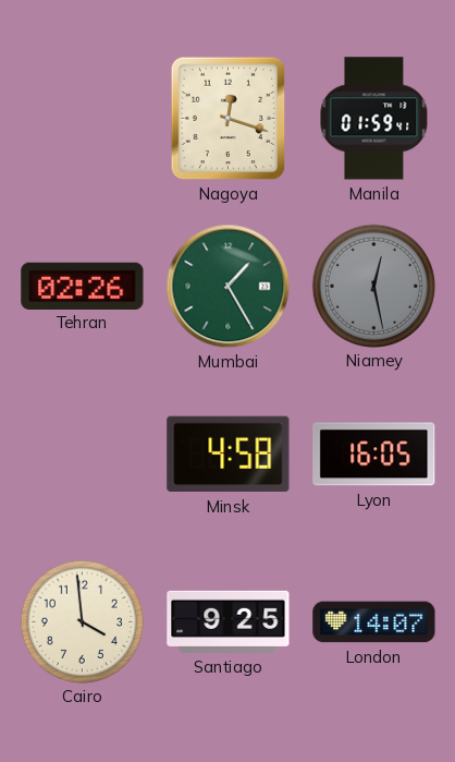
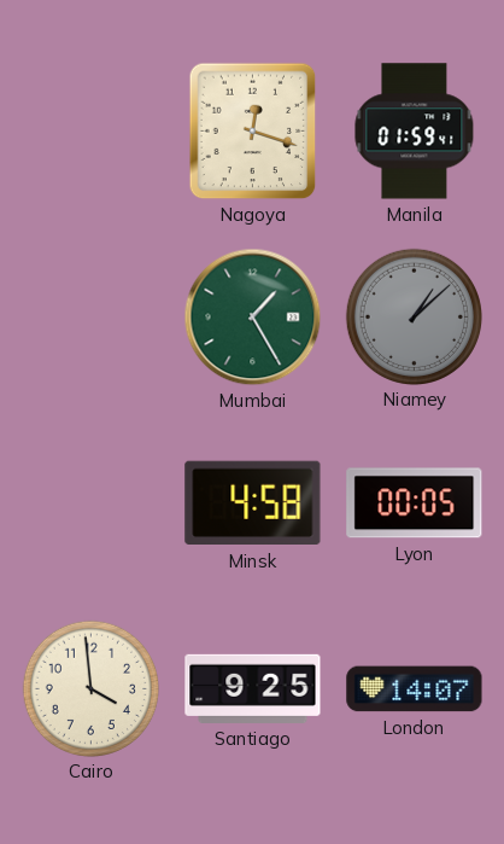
Tehran: 02:26 -> none
Niamey: 12:28 -> 1:08
Lyon: 16:05 -> 00:05
